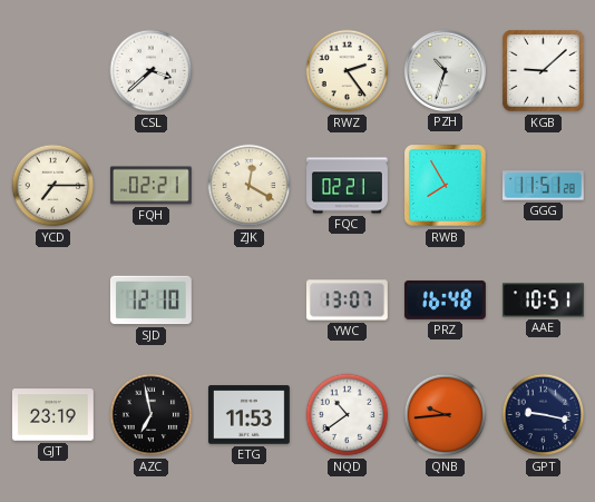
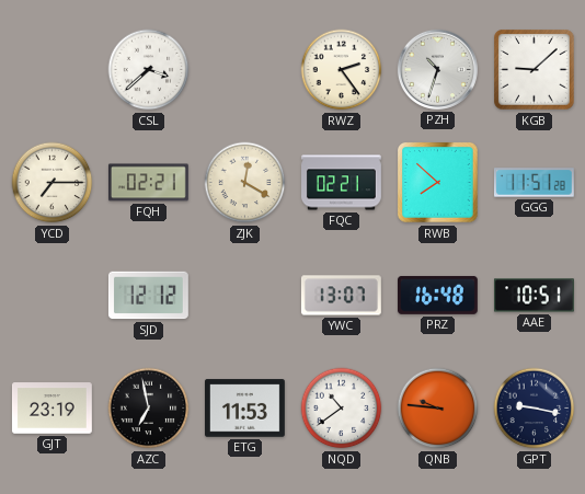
RWB: 7:55 -> 7:52
SJD: 12:10 -> 12:12
QNB: 9:44 -> 9:46
